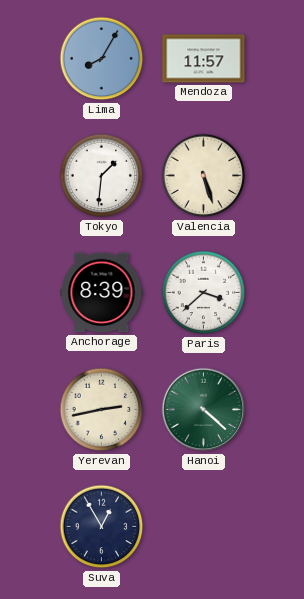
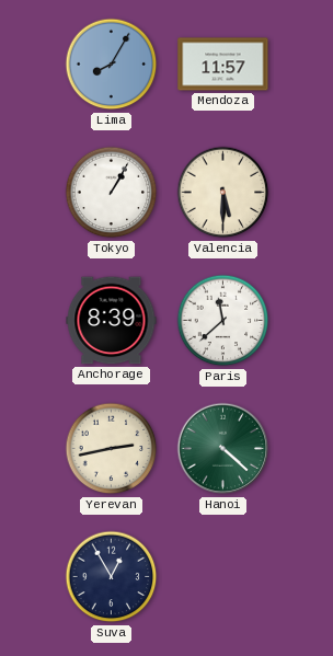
Tokyo: 1:31 -> 1:05
Valencia: 5:27 -> 5:30
Paris: 3:38 -> 11:38
